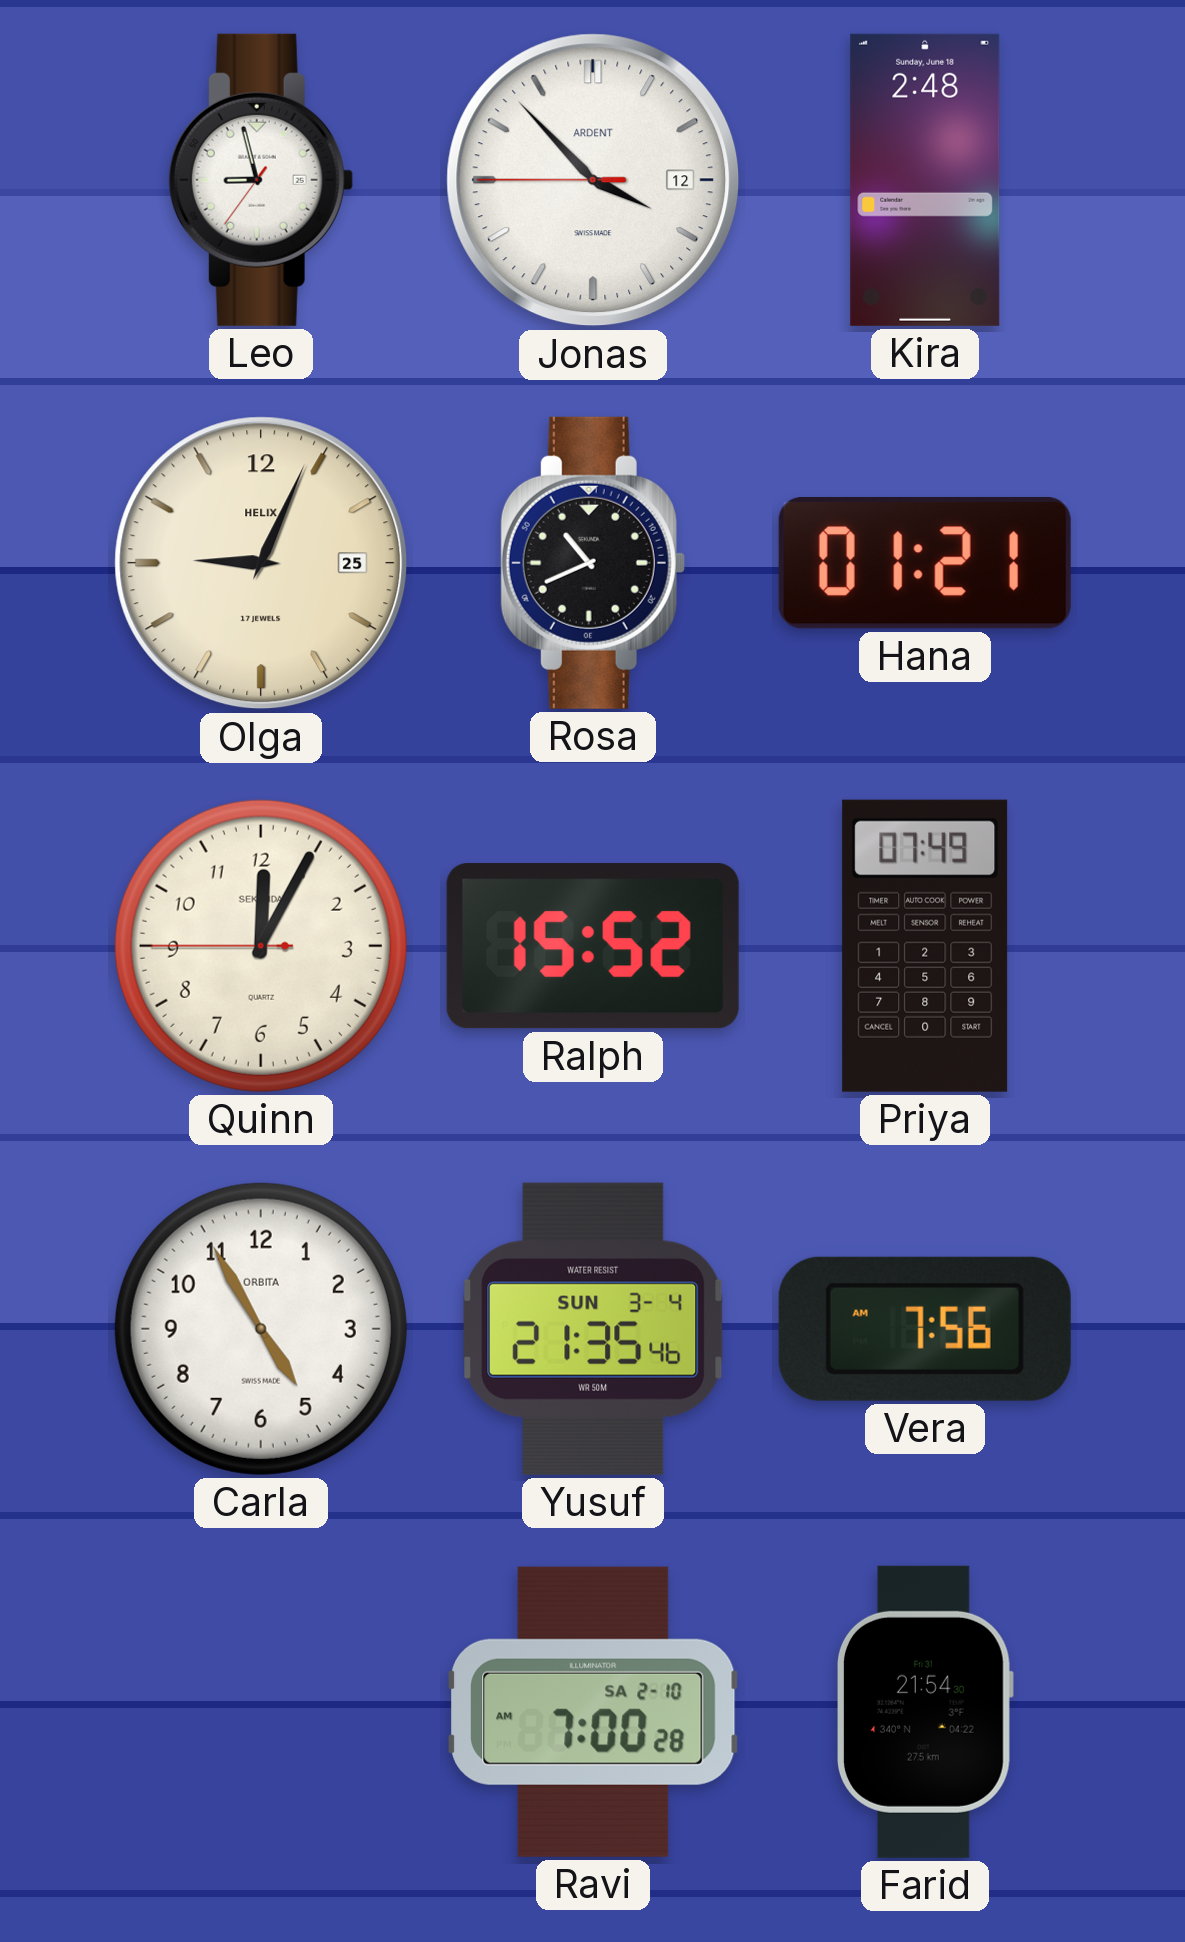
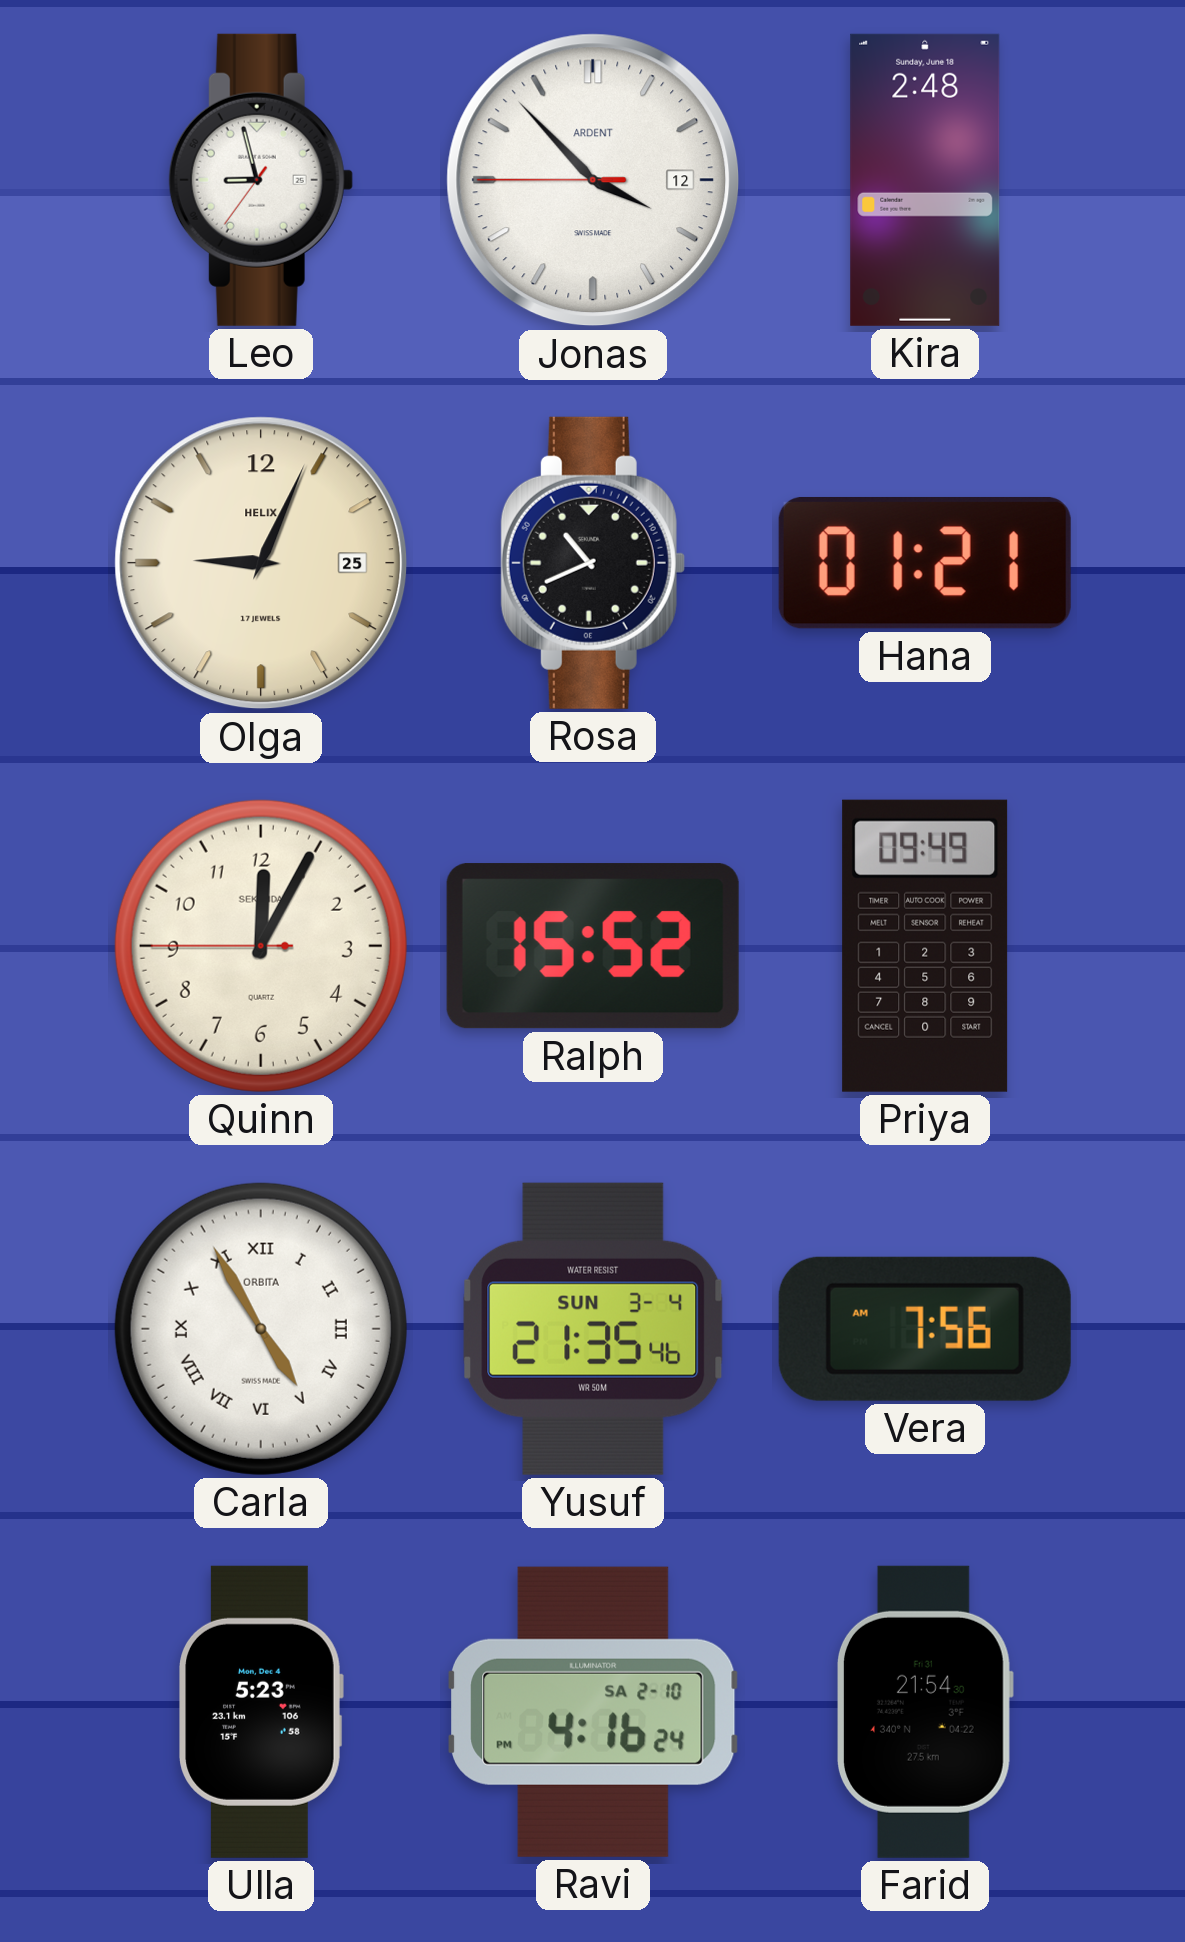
Priya: 07:49 -> 09:49
Carla numerals: Arabic -> Roman
Ulla: none -> 5:23
Ravi: 7:00 -> 4:16
